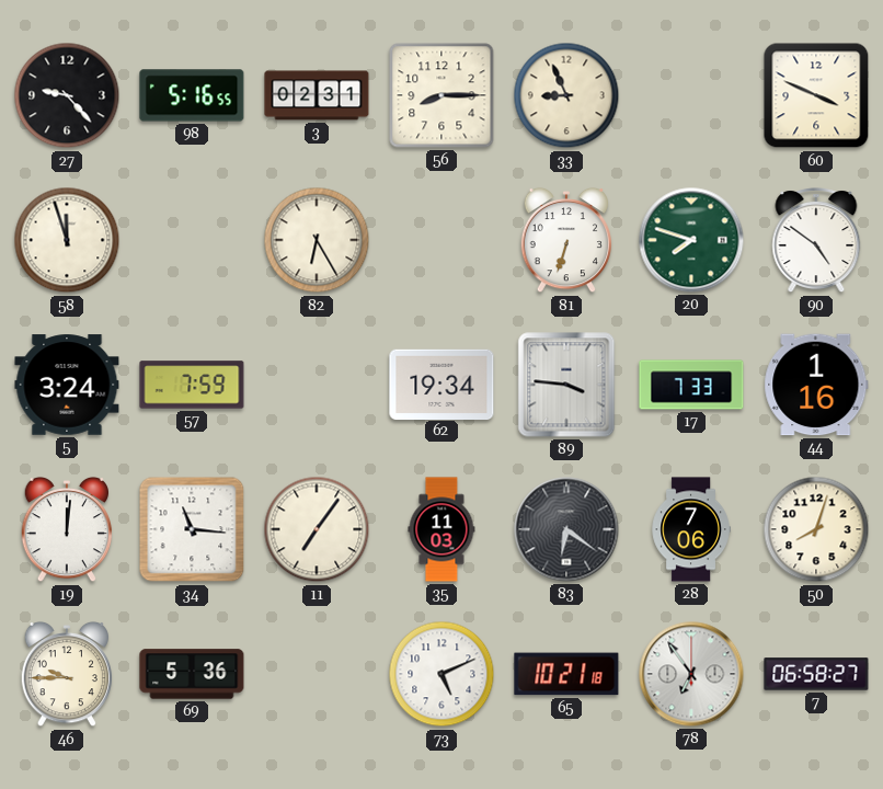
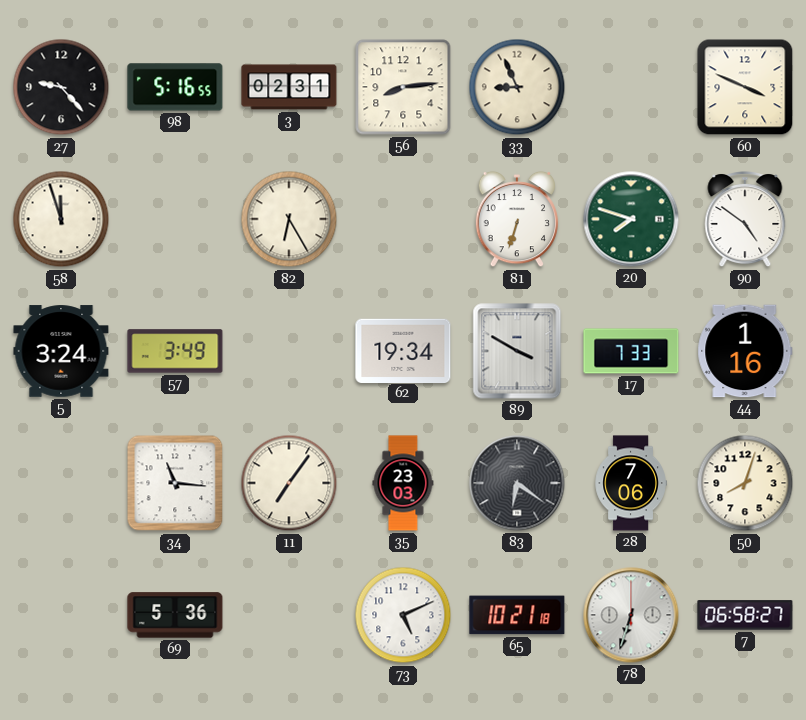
56: 8:15 -> 8:14
57: 7:59 -> 3:49
89: 3:46 -> 3:50
19: 12:01 -> none
35: 11:03 -> 23:03
46: 9:45 -> none
78: 6:54 -> 6:33
